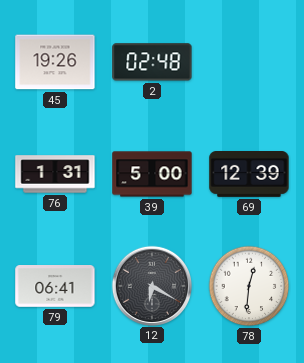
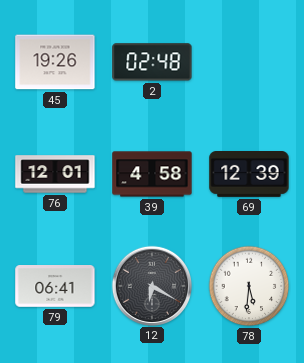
76: 1:31 -> 12:01
39: 5:00 -> 4:58
78: 12:31 -> 5:31
